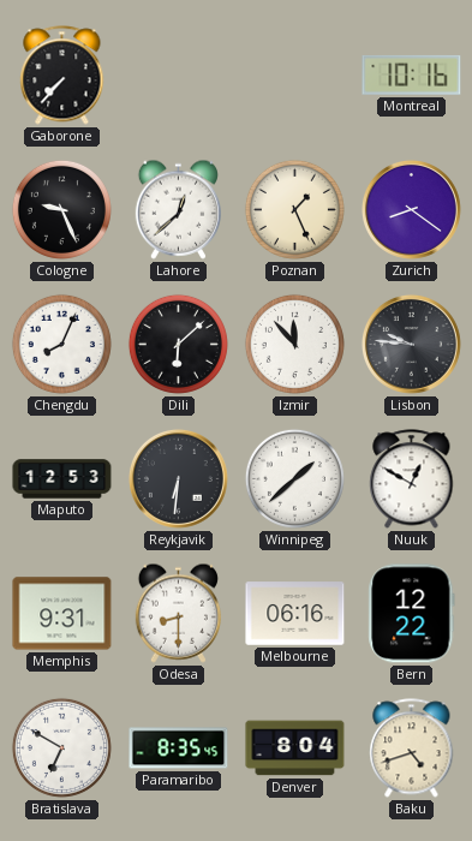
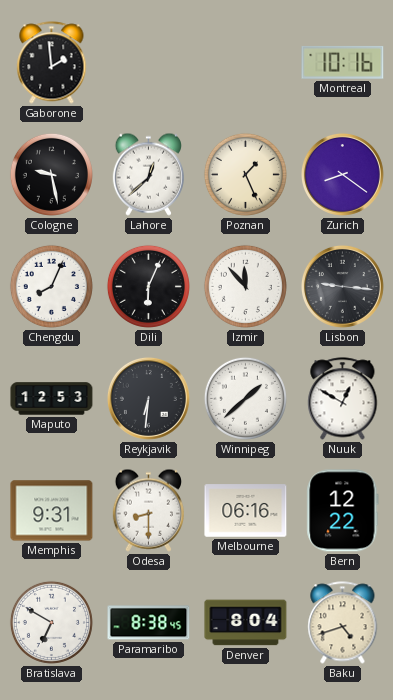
Gaborone: 7:37 -> 1:59
Cologne: 9:26 -> 9:28
Dili: 6:08 -> 6:04
Lisbon: 9:46 -> 9:16
Paramaribo: 8:35 -> 8:38
